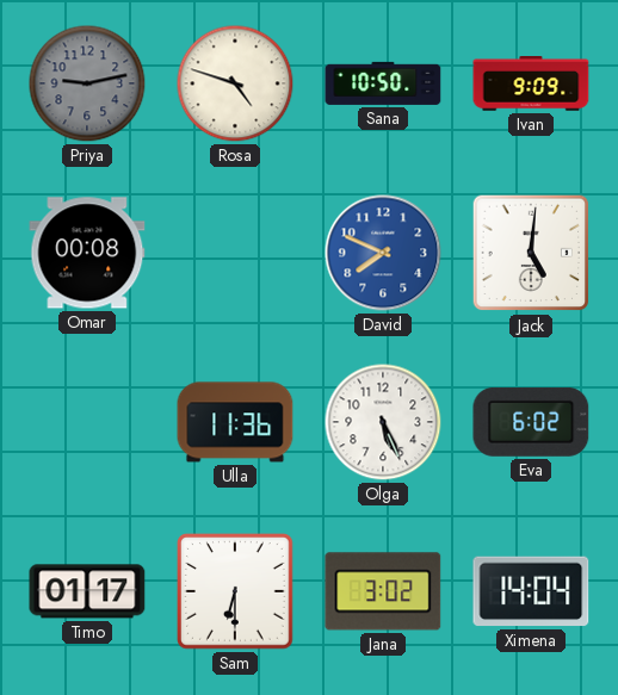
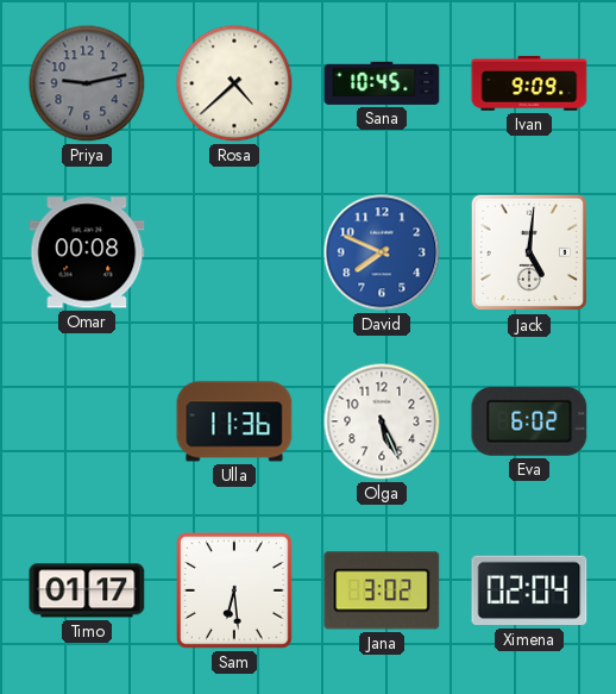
Rosa: 4:48 -> 4:38
Sana: 10:50 -> 10:45
Sam: 6:30 -> 6:29
Ximena: 14:04 -> 02:04
